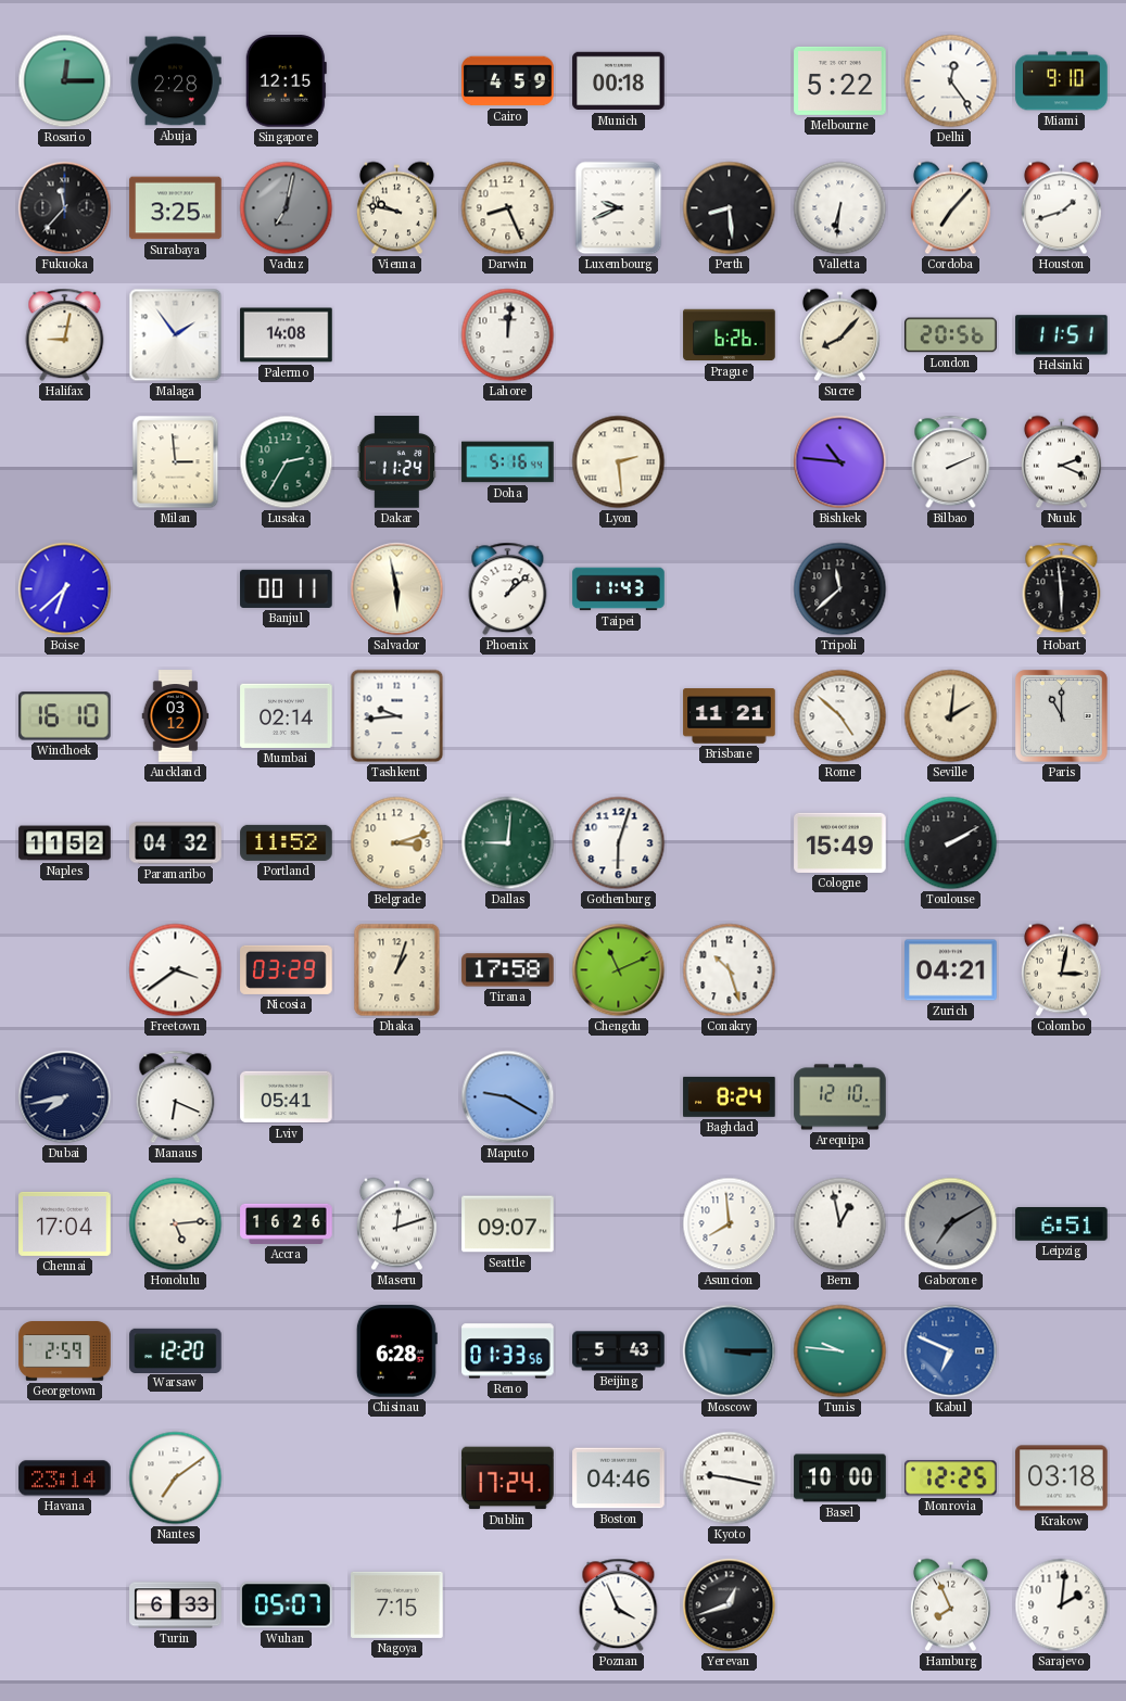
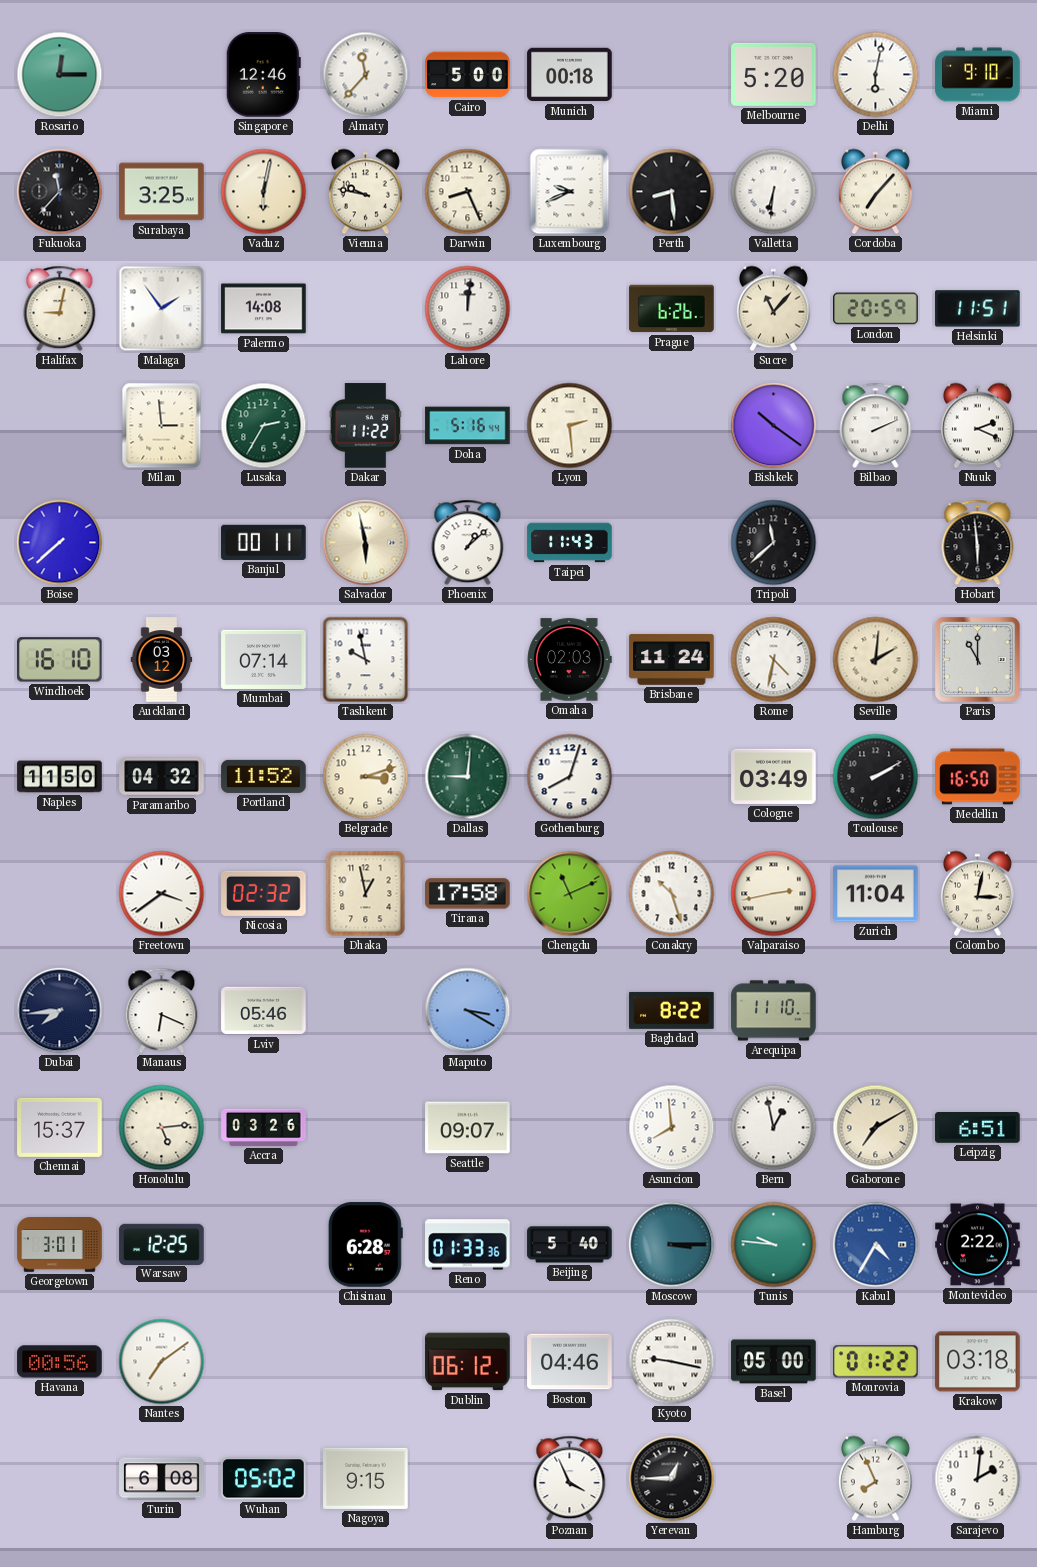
Abuja: 2:28 -> none
Singapore: 12:15 -> 12:46
Almaty: none -> 11:37
Cairo: 4:59 -> 5:00
Melbourne: 5:22 -> 5:20
Delhi: 12:24 -> 6:02
Vaduz: 7:02 -> 6:02
Vaduz dial: grey -> cream
Houston: 1:42 -> none
Sucre: 8:07 -> 11:07
London: 20:56 -> 20:59
Dakar: 11:24 -> 11:22
Bishkek: 10:46 -> 10:21
Boise: 6:38 -> 7:38
Mumbai: 02:14 -> 07:14
Tashkent: 9:44 -> 9:58
Omaha: none -> 02:03
Brisbane: 11:21 -> 11:24
Rome: 4:52 -> 4:32
Naples: 11:52 -> 11:50
Gothenburg: 6:03 -> 8:03
Cologne: 15:49 -> 03:49
Medellin: none -> 16:50
Nicosia: 03:29 -> 02:32
Dhaka: 1:03 -> 12:58
Valparaiso: none -> 2:43
Zurich: 04:21 -> 11:04
Dubai: 7:43 -> 7:44
Lviv: 05:41 -> 05:46
Maputo: 9:20 -> 3:20
Baghdad: 8:24 -> 8:22
Arequipa: 12:10 -> 11:10
Chennai: 17:04 -> 15:37
Accra: 16:26 -> 03:26
Maseru: 12:12 -> none
Gaborone dial: grey -> cream
Georgetown: 2:59 -> 3:01
Warsaw: 12:20 -> 12:25
Reno: 01:33:56 -> 01:33:36
Beijing: 5:43 -> 5:40
Kabul: 6:49 -> 4:35
Montevideo: none -> 2:22
Havana: 23:14 -> 00:56
Dublin: 17:24 -> 06:12
Basel: 10:00 -> 05:00
Monrovia: 12:25 -> 01:22
Turin: 6:33 -> 6:08
Wuhan: 05:07 -> 05:02
Nagoya: 7:15 -> 9:15
Yerevan: 12:42 -> 12:45
